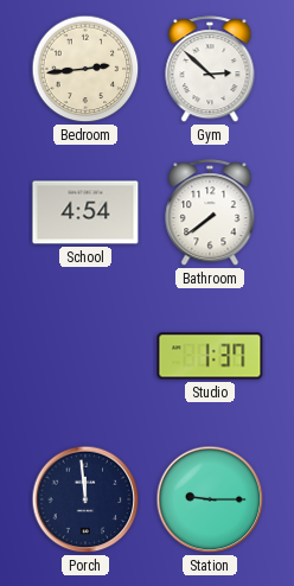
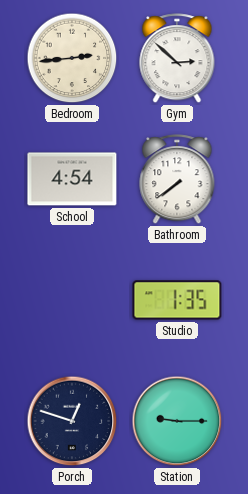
Studio: 1:37 -> 1:35
Porch: 11:59 -> 12:48
